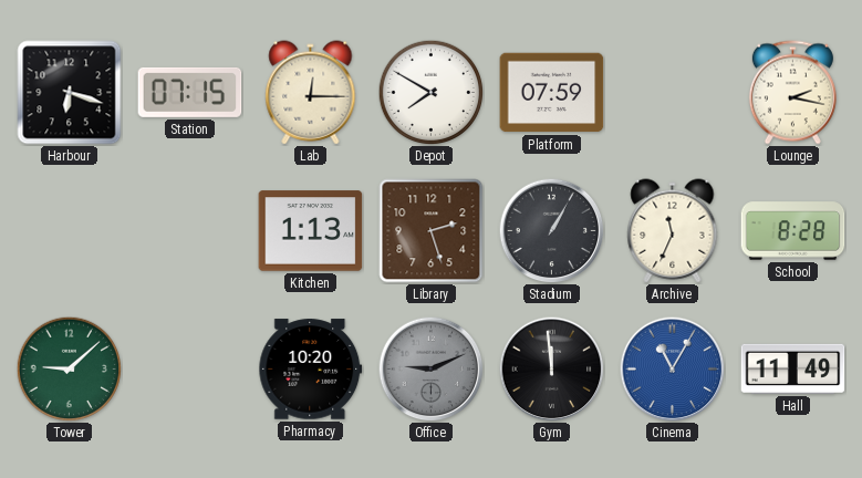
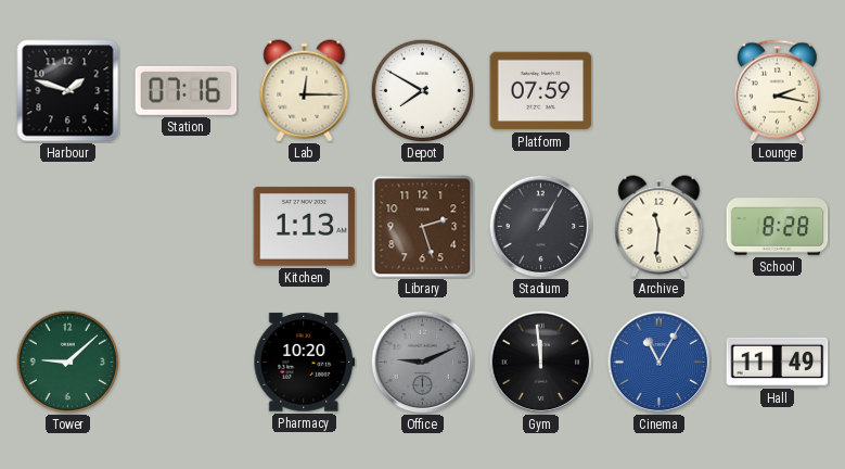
Harbour: 6:18 -> 1:48
Station: 07:15 -> 07:16
Archive: 11:34 -> 11:31
